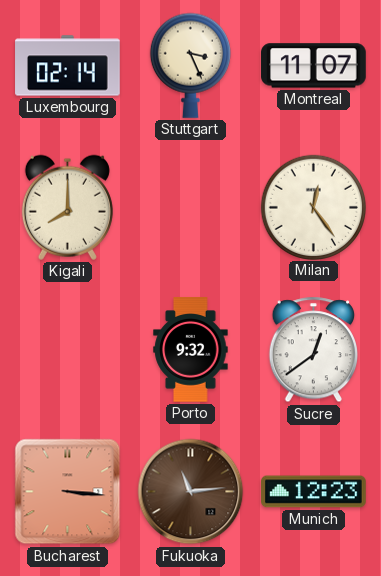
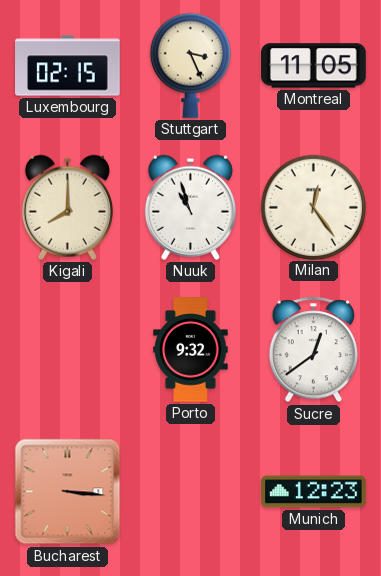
Luxembourg: 02:14 -> 02:15
Montreal: 11:07 -> 11:05
Nuuk: none -> 10:57
Fukuoka: 11:14 -> none
